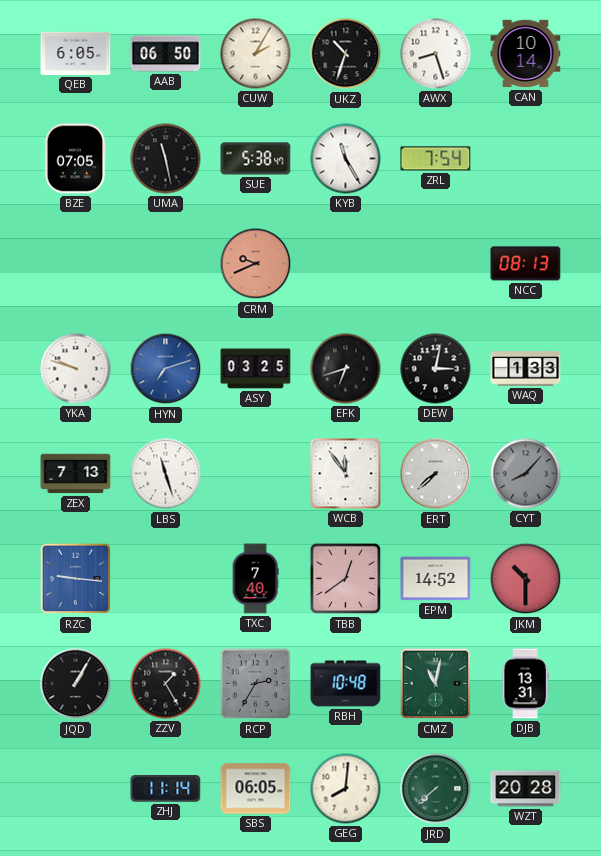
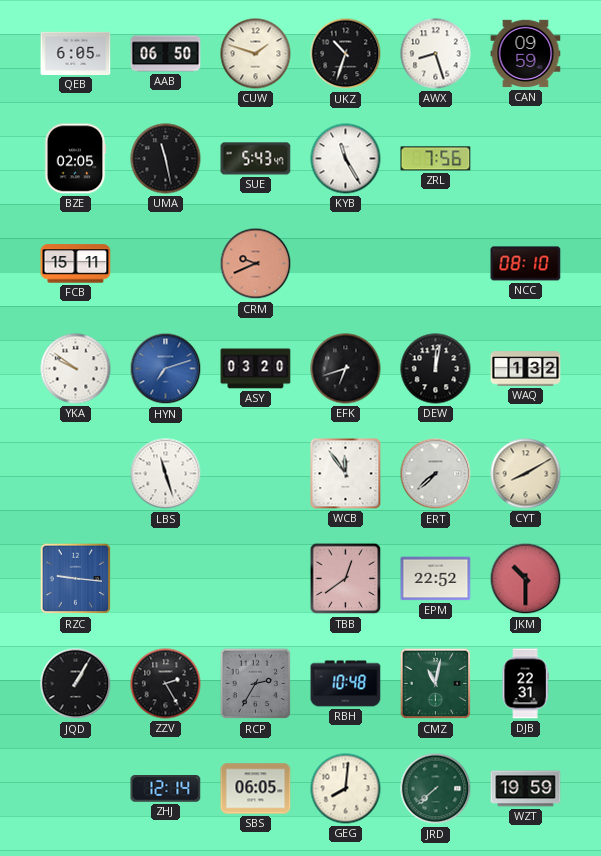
CUW: 2:05 -> 1:48
CAN: 10:14 -> 09:59
BZE: 07:05 -> 02:05
SUE: 5:38 -> 5:43
ZRL: 7:54 -> 7:56
FCB: none -> 15:11
NCC: 08:13 -> 08:10
YKA: 9:48 -> 9:51
ASY: 03:25 -> 03:20
DEW: 3:02 -> 12:02
WAQ: 1:33 -> 1:32
ZEX: 7:13 -> none
CYT: 8:07 -> 8:10
CYT dial: grey -> cream
TXC: 7:40 -> none
EPM: 14:52 -> 22:52
ZZV: 1:25 -> 2:25
DJB: 13:31 -> 22:31
ZHJ: 11:14 -> 12:14
WZT: 20:28 -> 19:59
